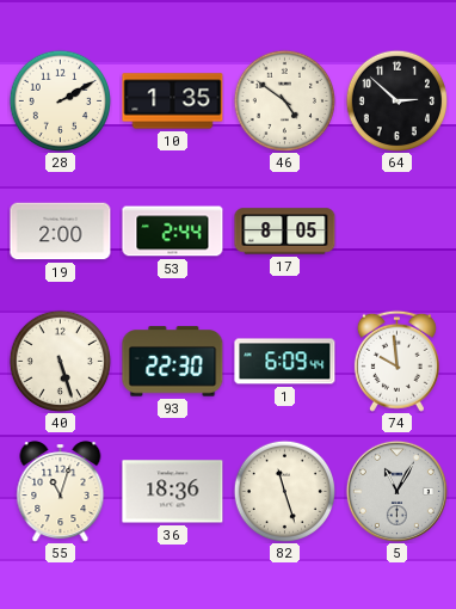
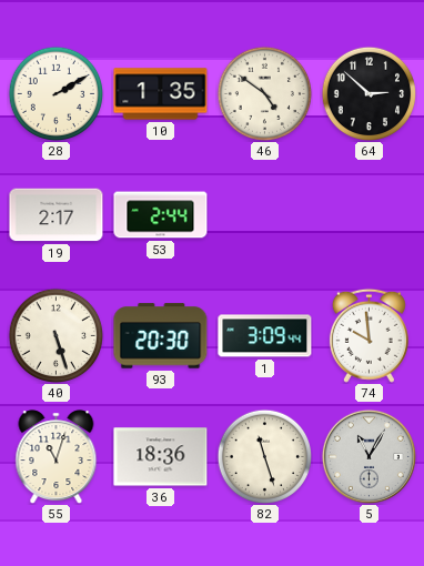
19: 2:00 -> 2:17
17: 8:05 -> none
93: 22:30 -> 20:30
1: 6:09 -> 3:09
